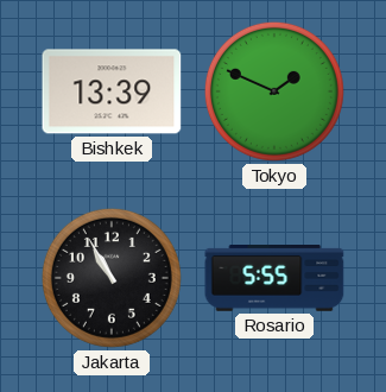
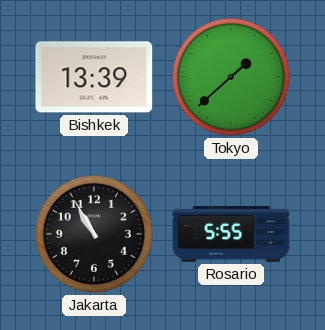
Tokyo: 1:49 -> 1:38
